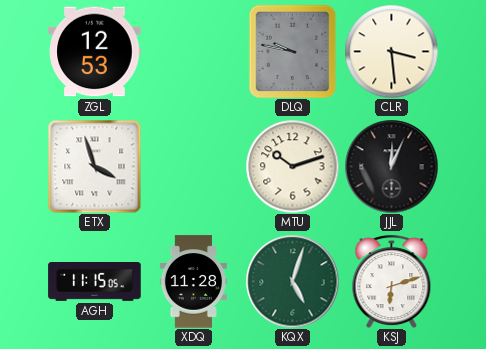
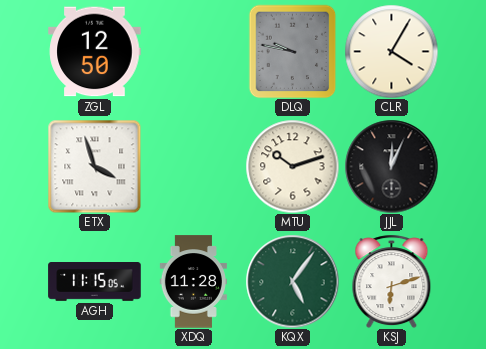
ZGL: 12:53 -> 12:50
CLR: 3:29 -> 4:05
KQX: 5:03 -> 5:06
